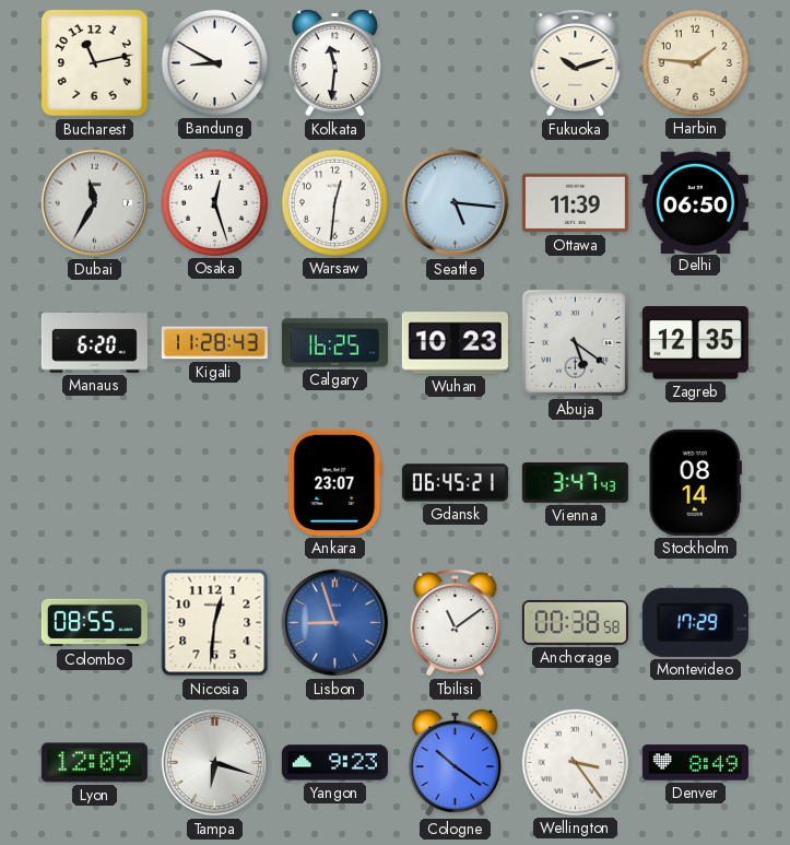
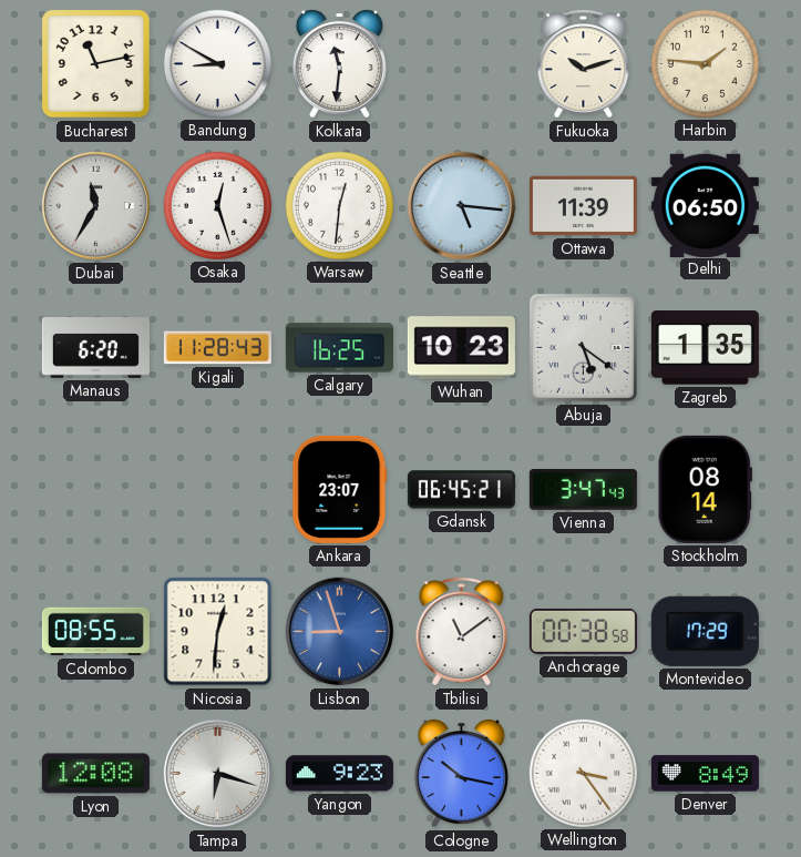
Zagreb: 12:35 -> 1:35
Lyon: 12:09 -> 12:08
Cologne: 10:21 -> 10:17
